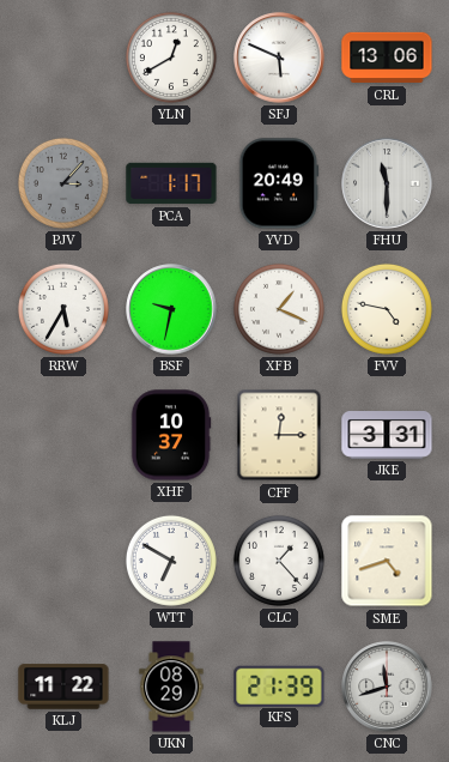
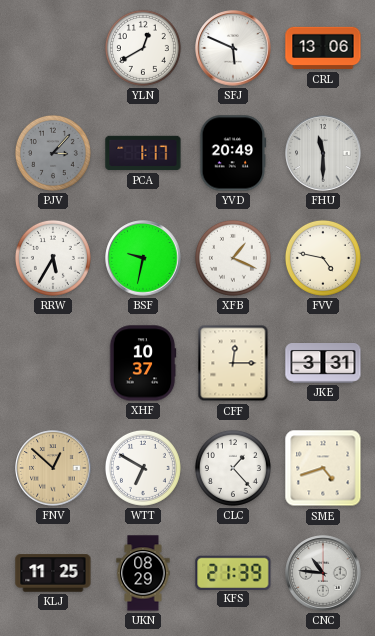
FNV: none -> 12:52
KLJ: 11:22 -> 11:25
CNC: 11:42 -> 10:46
